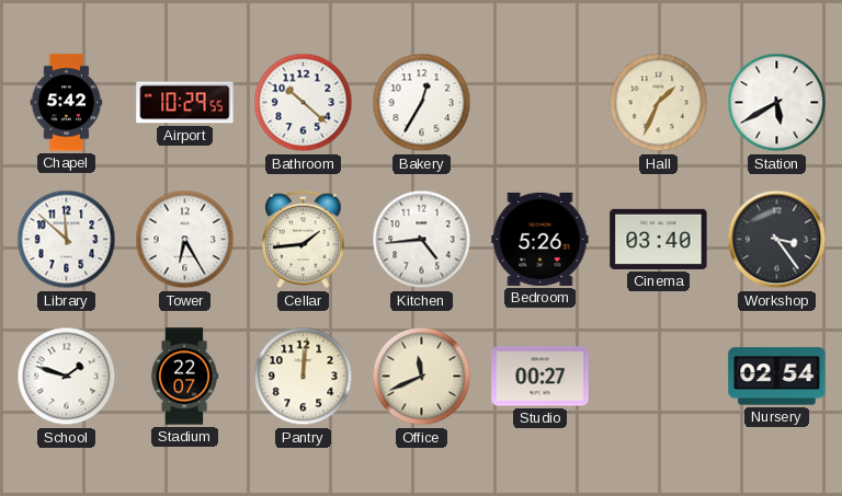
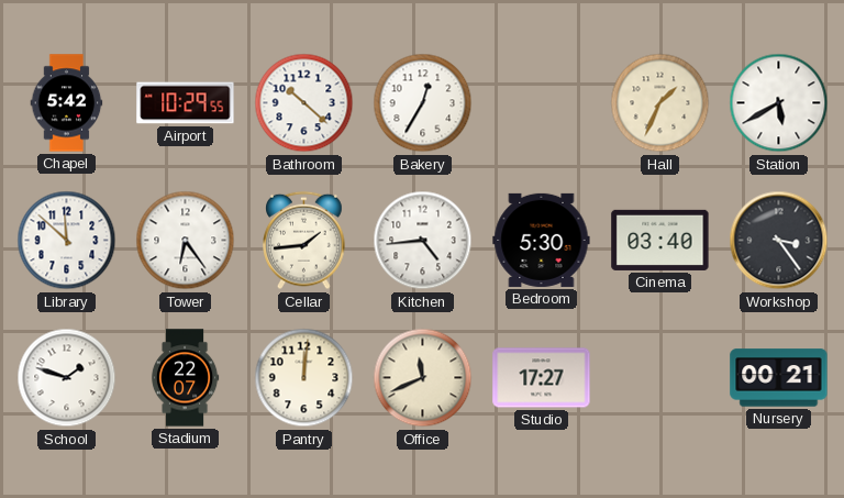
Tower: 6:25 -> 6:24
Bedroom: 5:26 -> 5:30
Studio: 00:27 -> 17:27
Nursery: 02:54 -> 00:21
